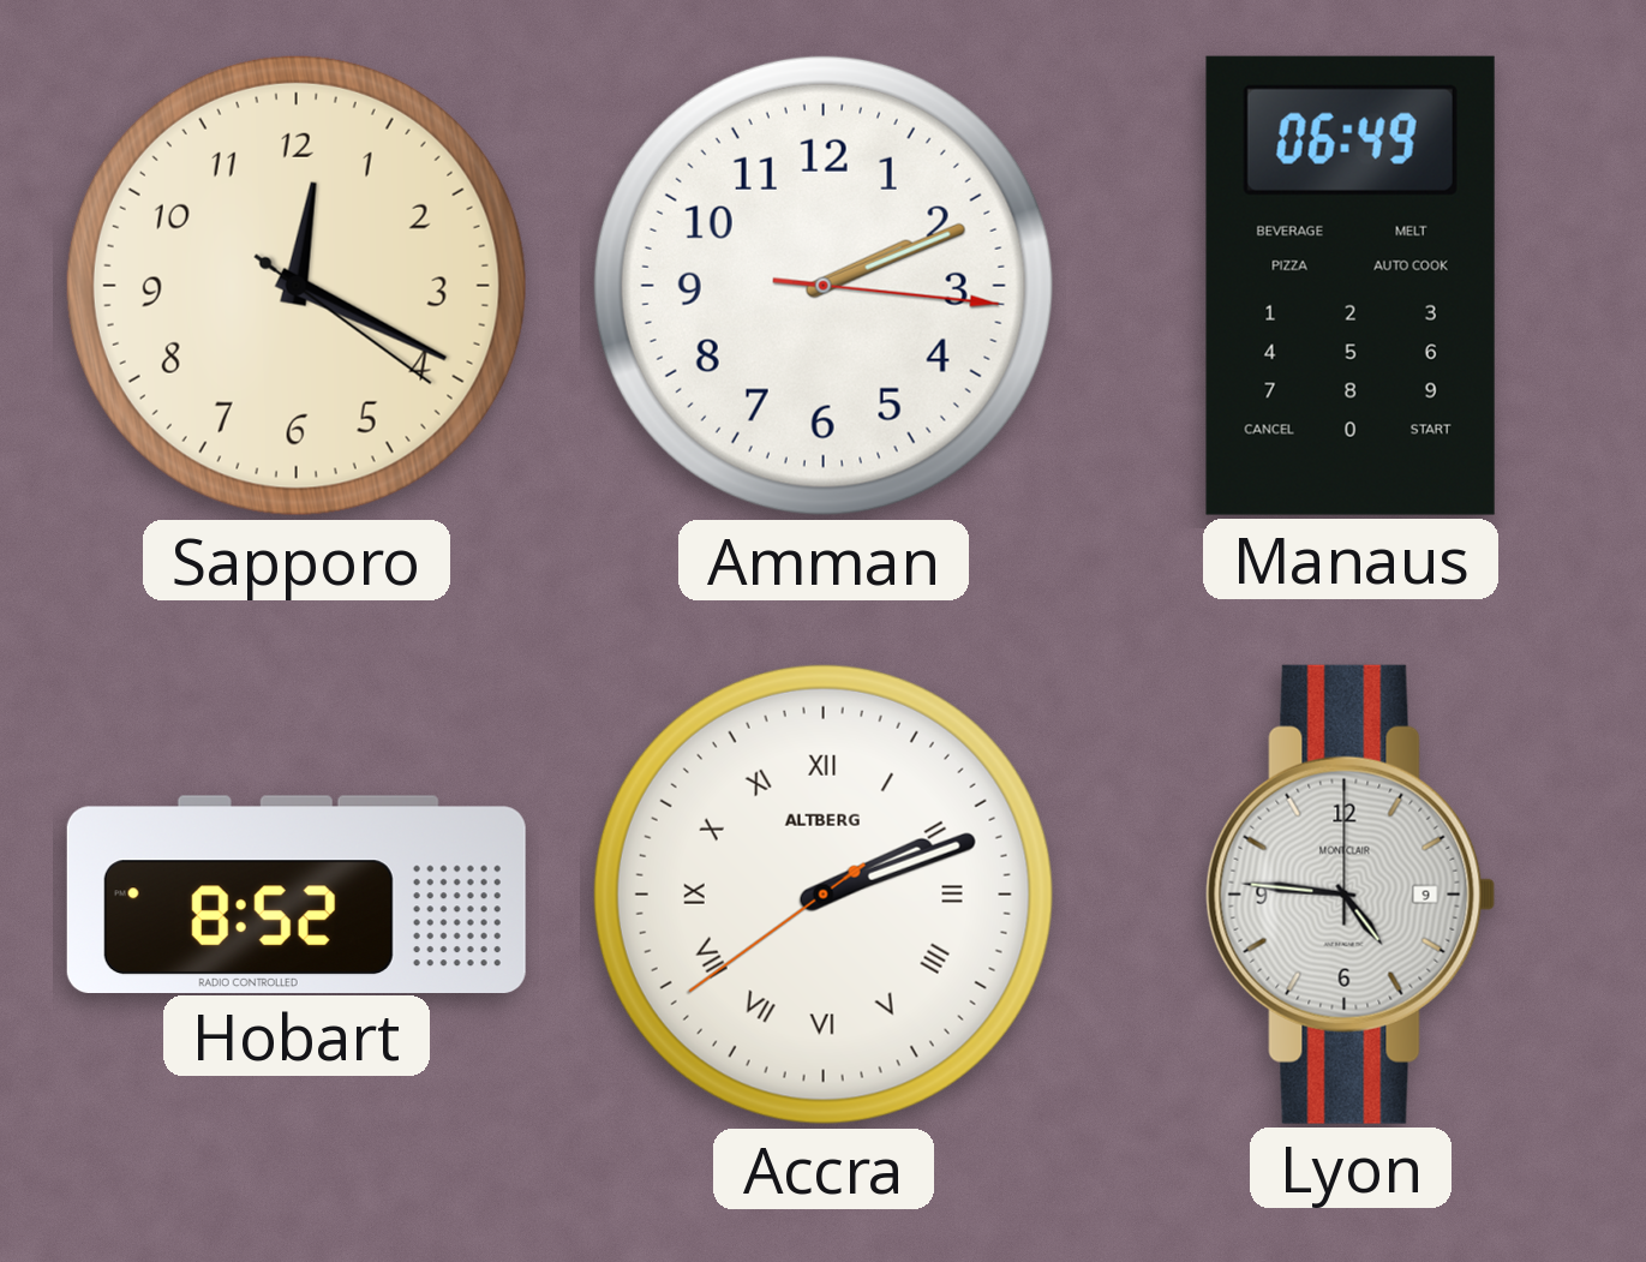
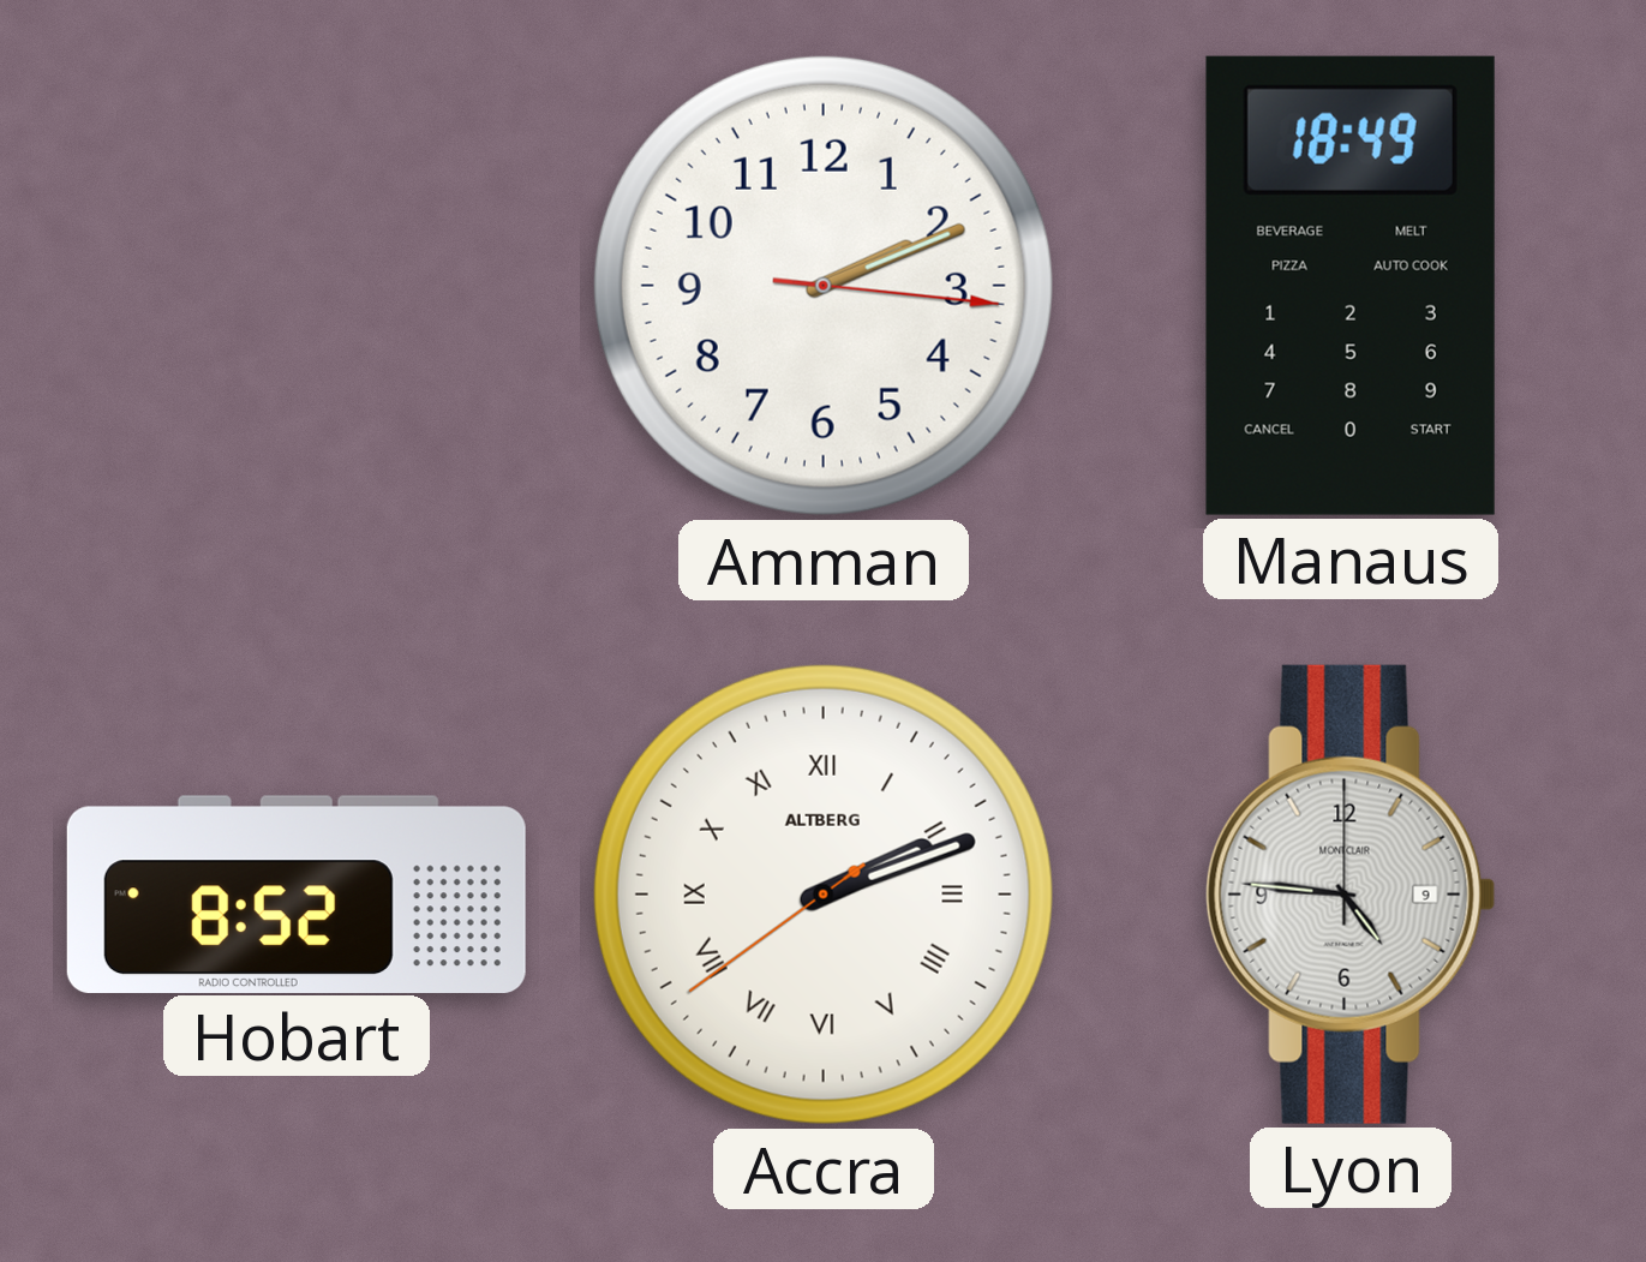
Sapporo: 12:19 -> none
Manaus: 06:49 -> 18:49
